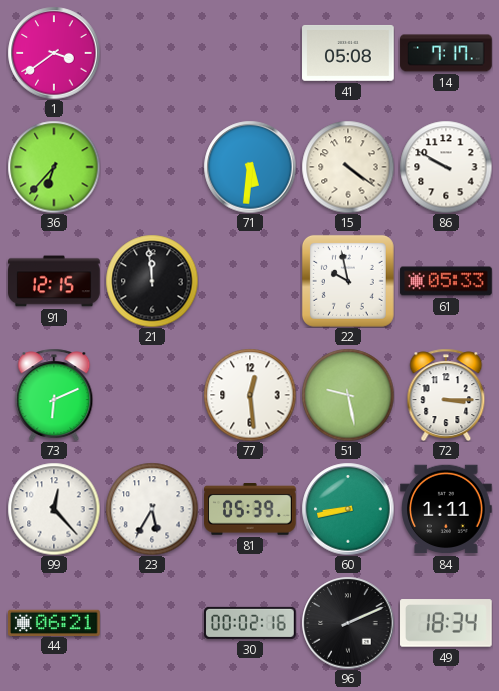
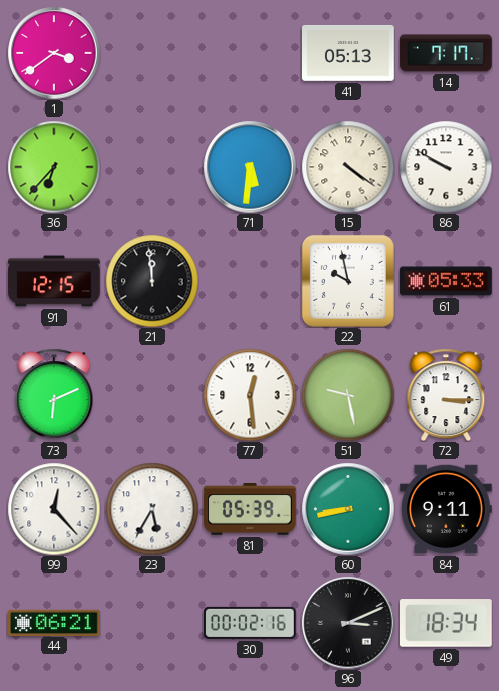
41: 05:08 -> 05:13
84: 1:11 -> 9:11
96: 2:11 -> 3:11
